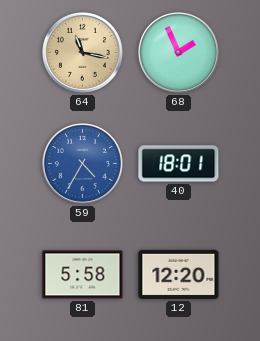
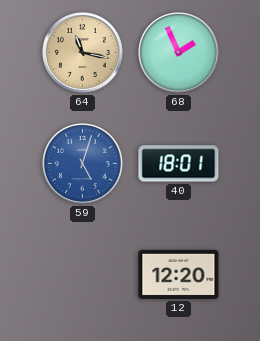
59: 4:35 -> 5:03
81: 5:58 -> none
